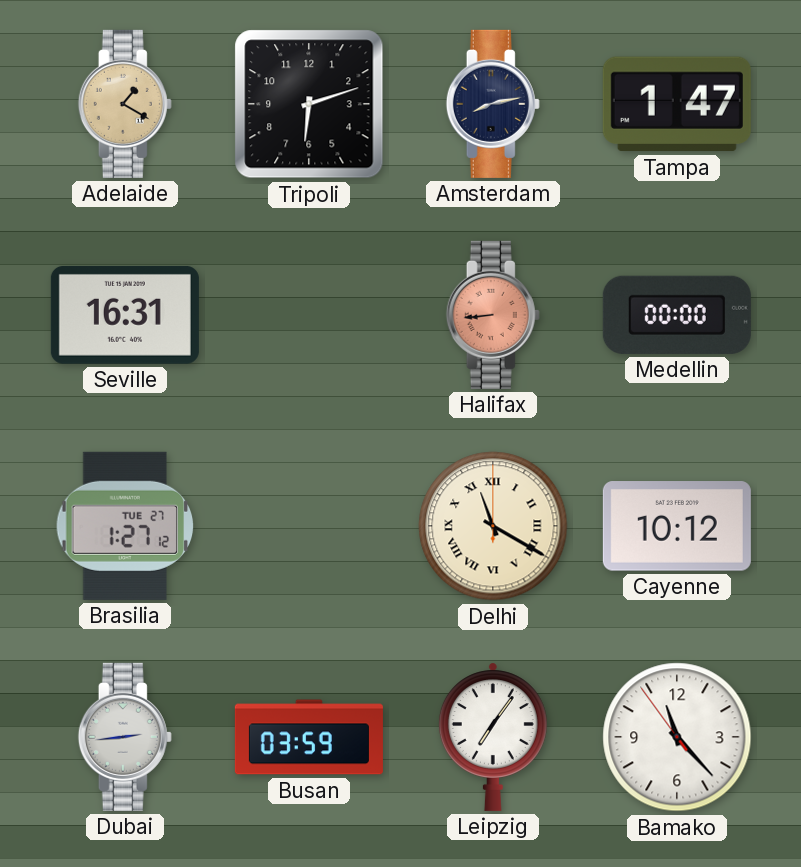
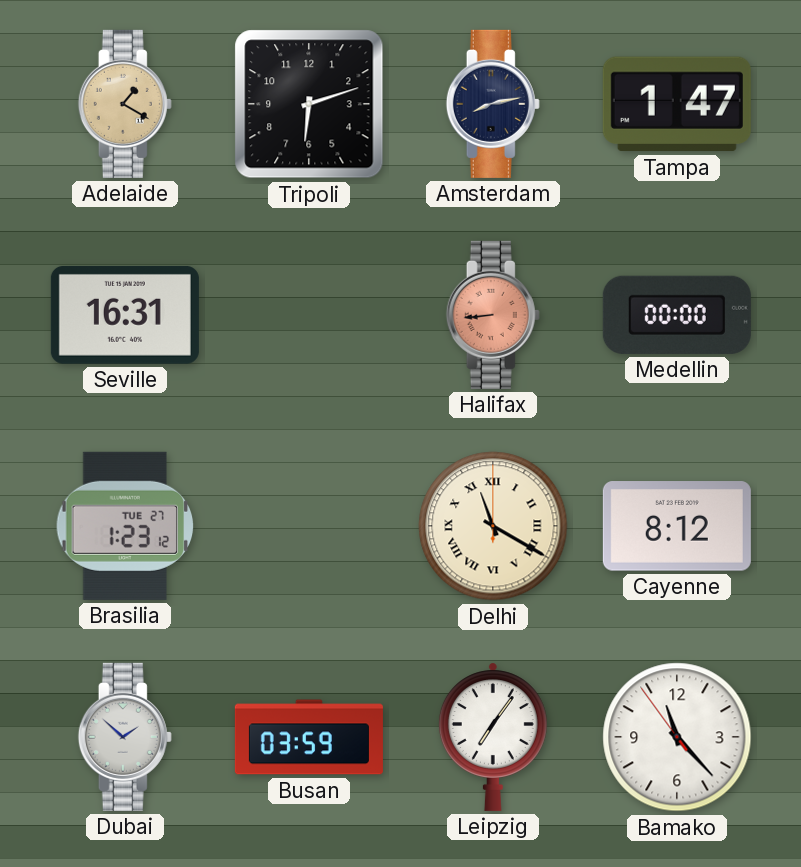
Brasilia: 1:27 -> 1:23
Cayenne: 10:12 -> 8:12
Dubai: 2:44 -> 1:52
